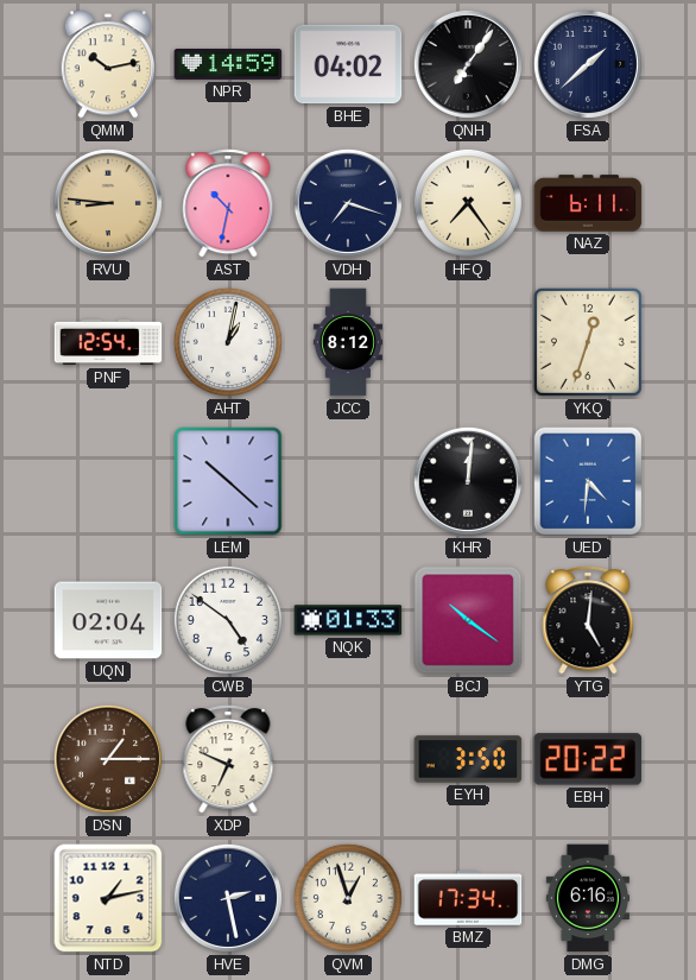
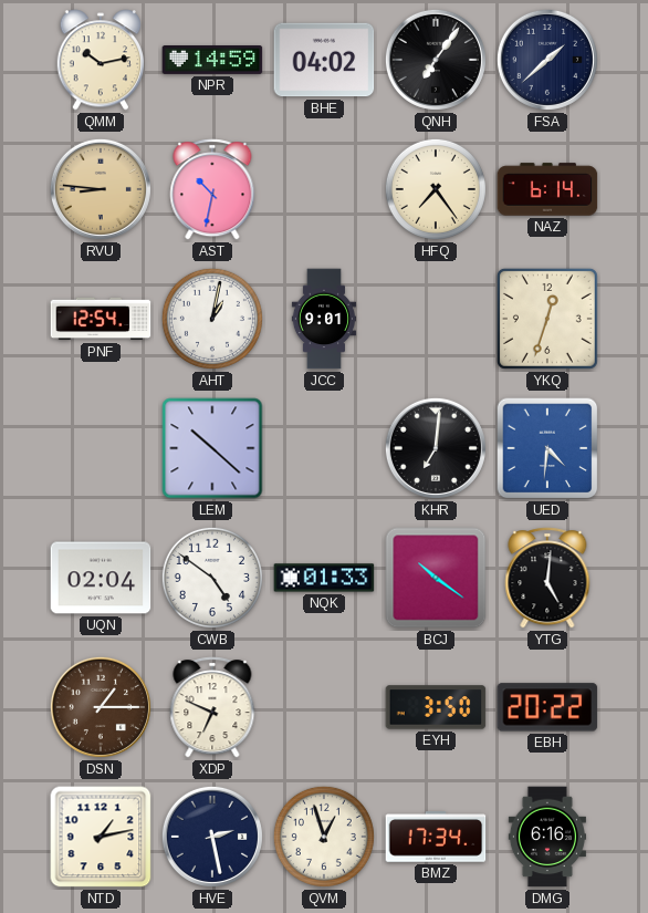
VDH: 7:18 -> none
NAZ: 6:11 -> 6:14
JCC: 8:12 -> 9:01
KHR: 12:01 -> 7:01
